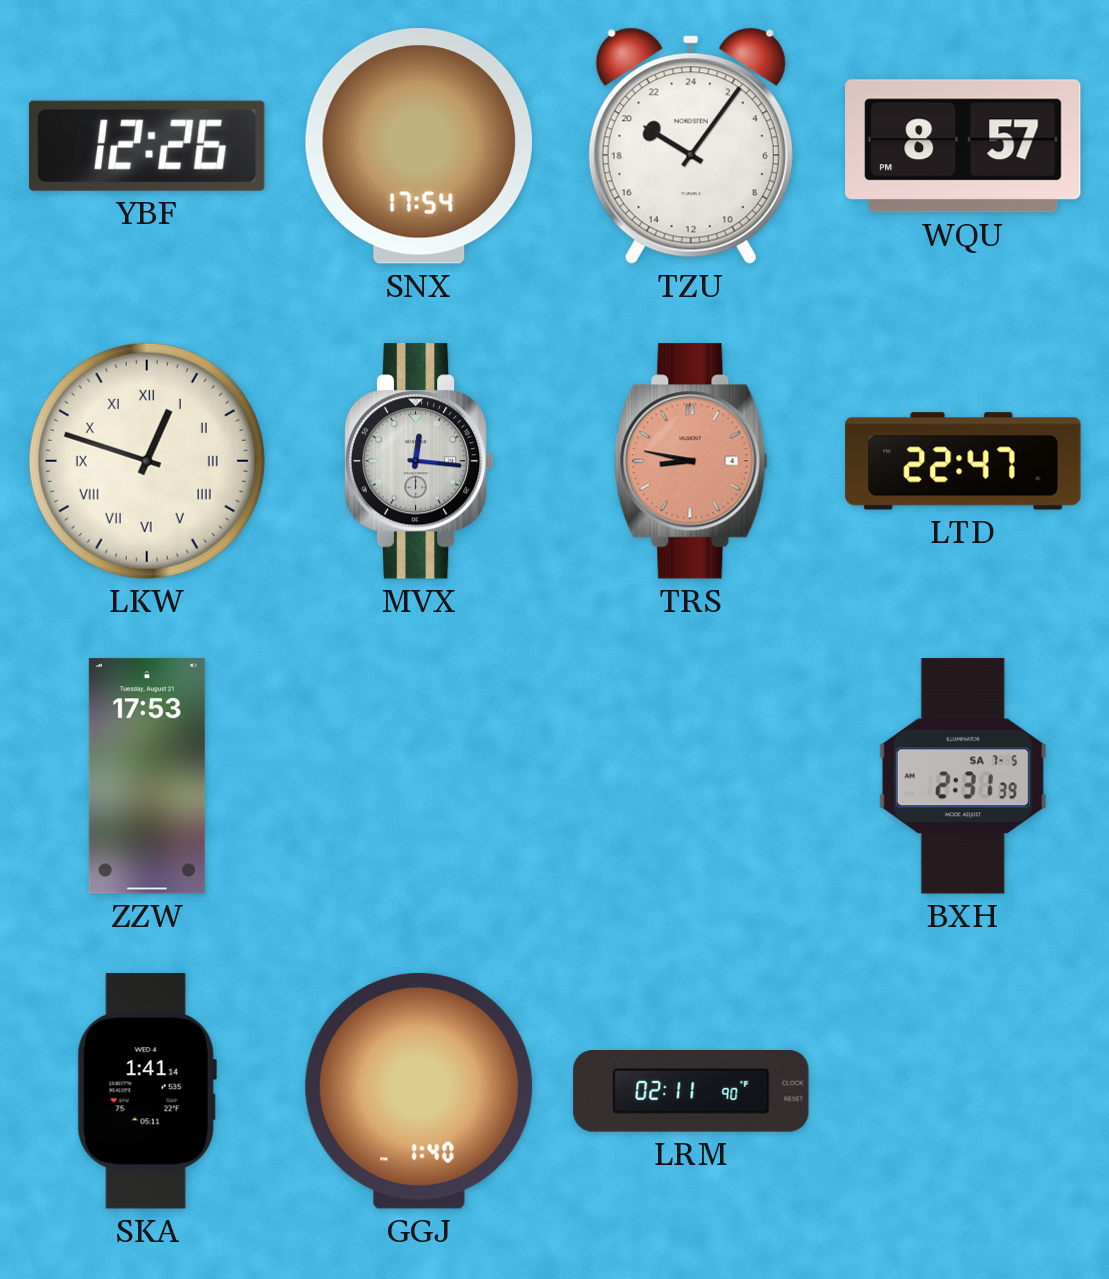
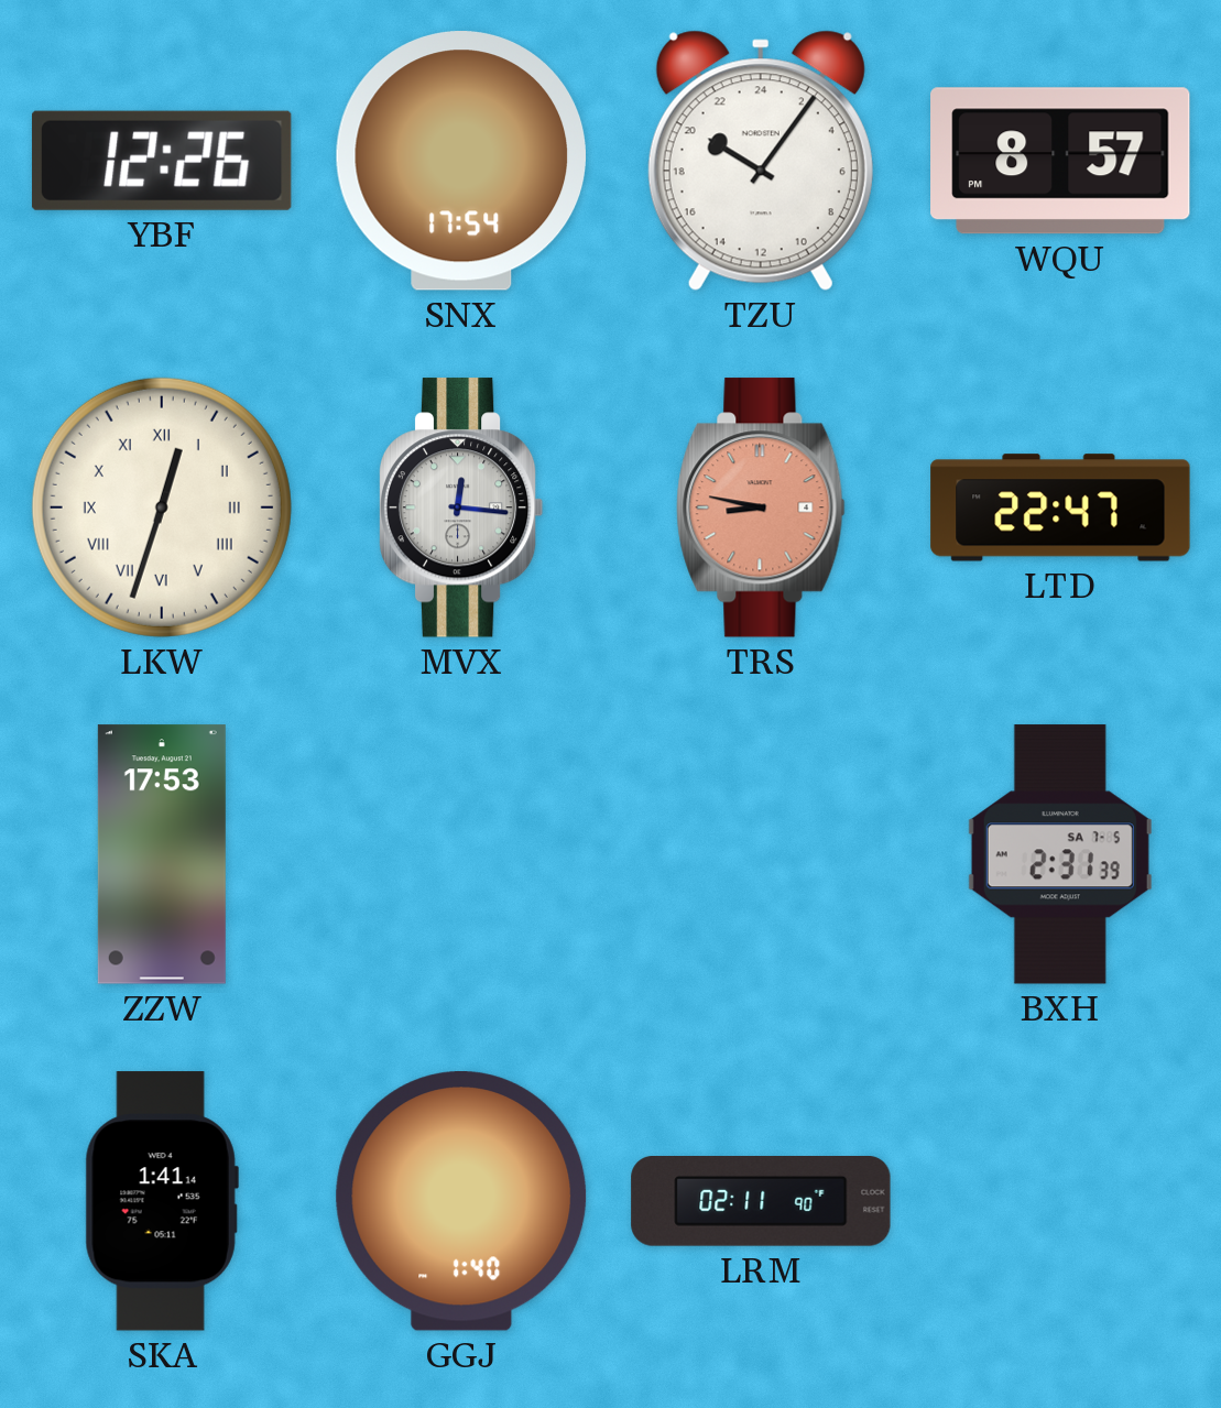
LKW: 12:48 -> 12:33
